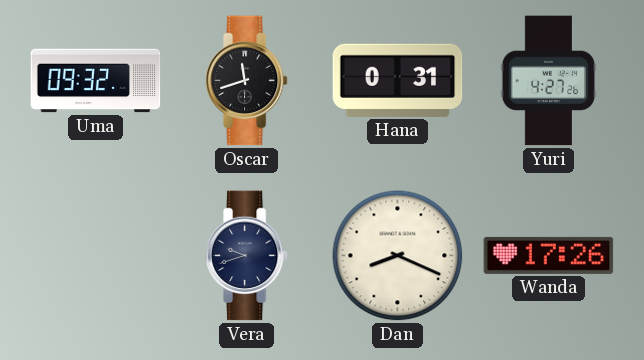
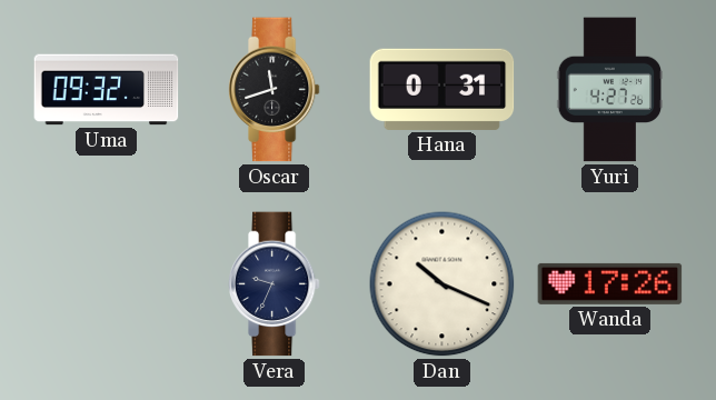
Vera: 9:42 -> 9:34
Dan: 8:19 -> 10:19
